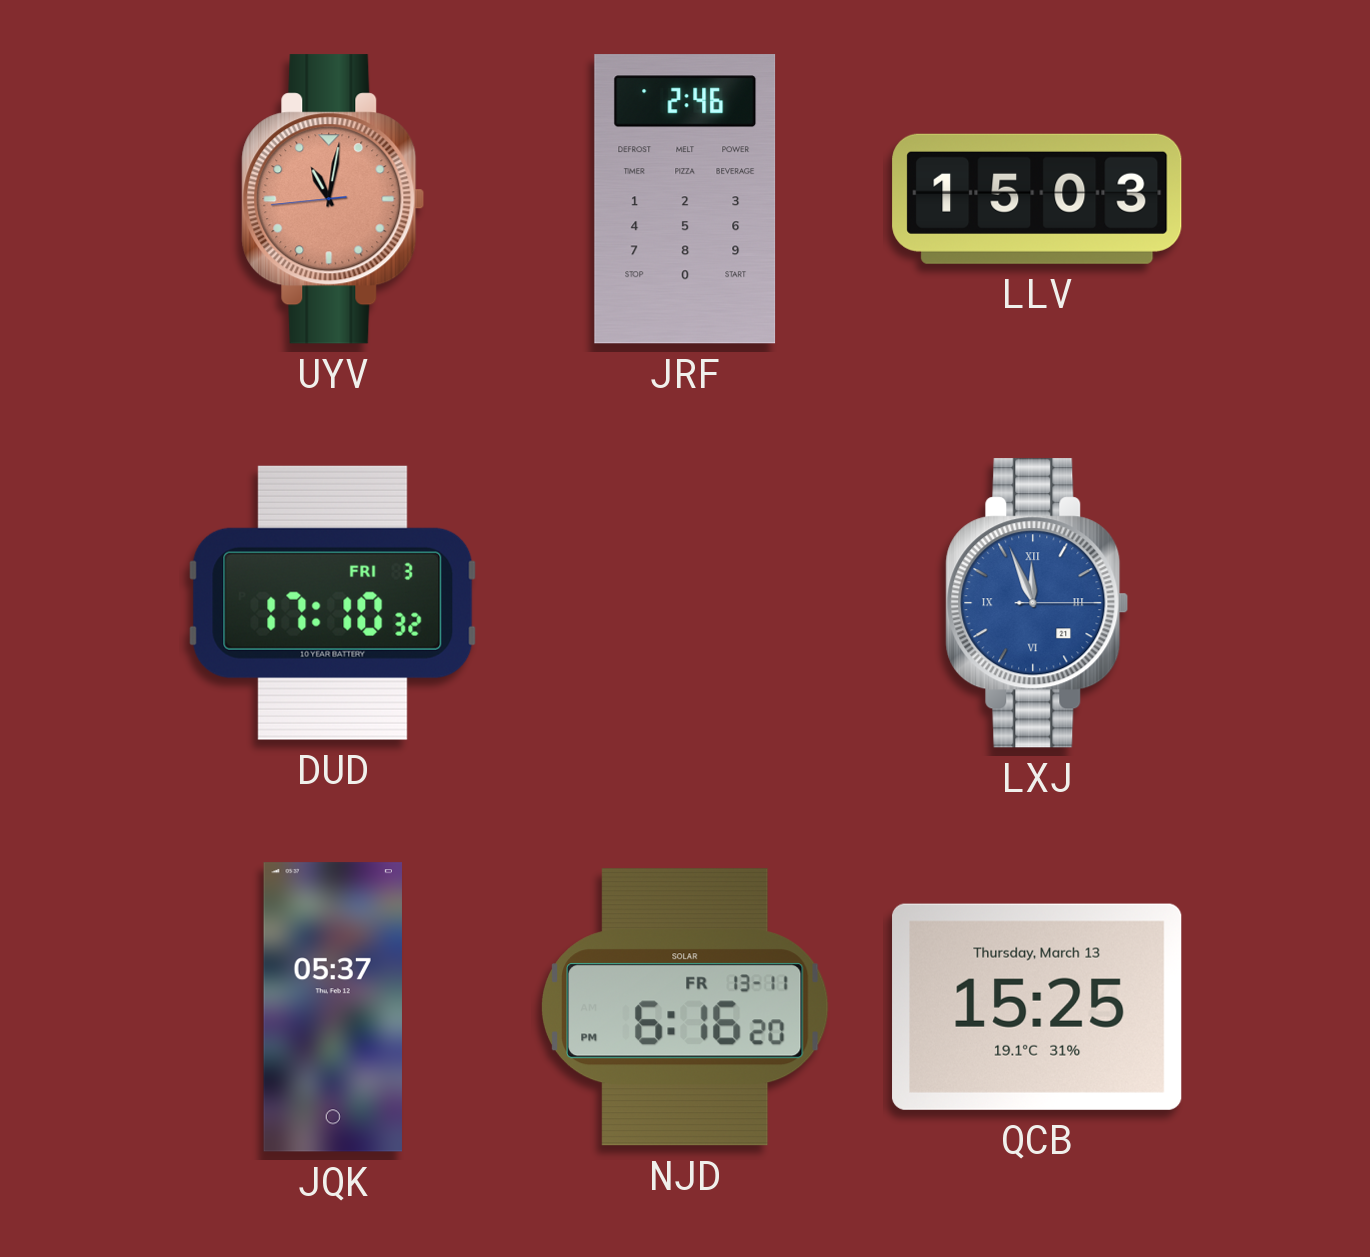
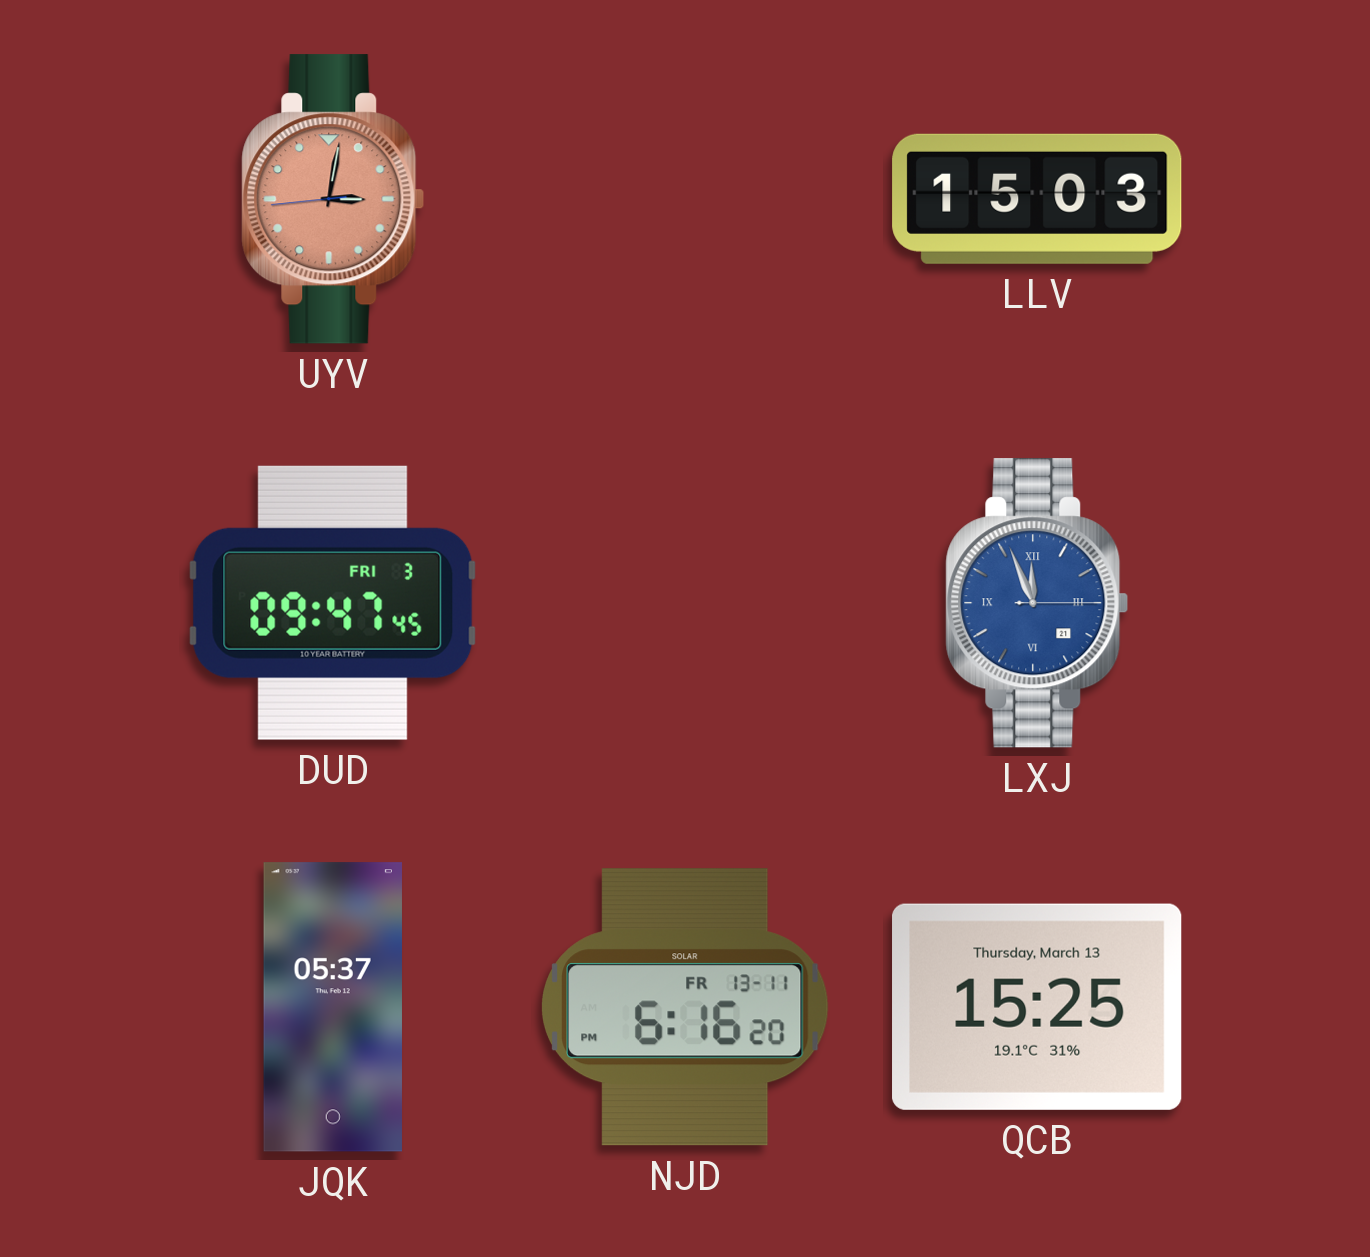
UYV: 11:01 -> 3:01
JRF: 2:46 -> none
DUD: 17:10 -> 09:47
